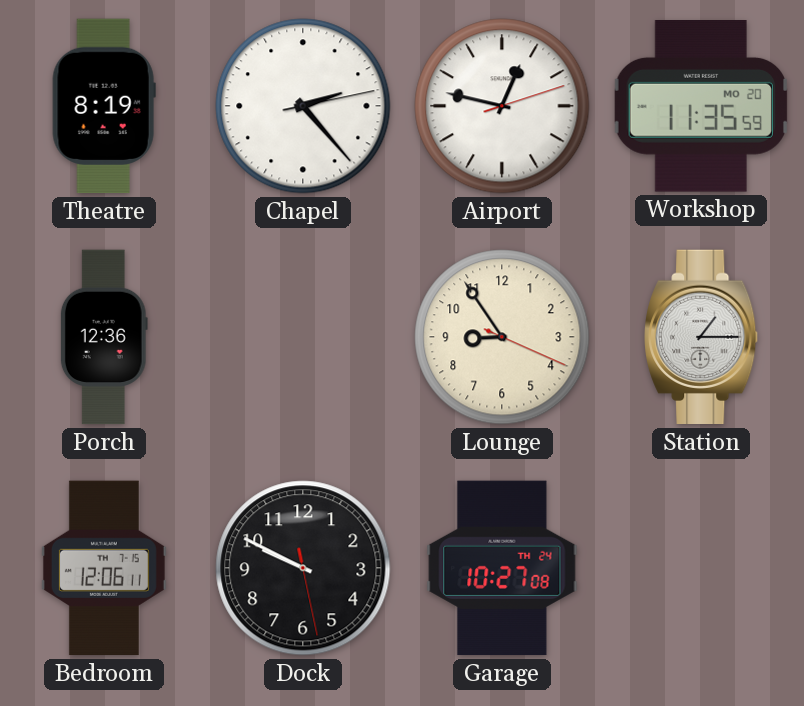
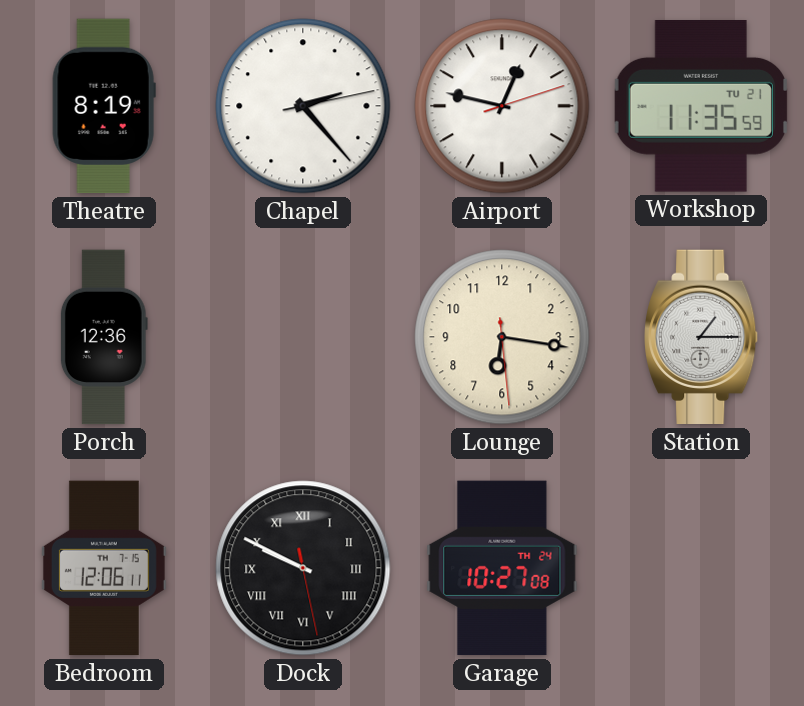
Workshop date: MO 20 -> TU 21
Lounge: 8:54 -> 6:16
Dock numerals: Arabic -> Roman
